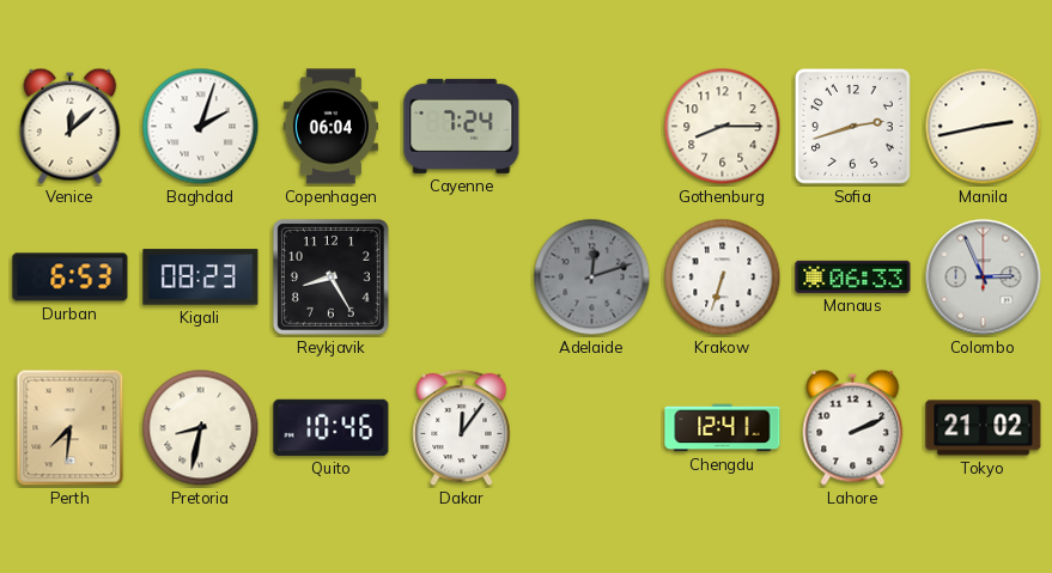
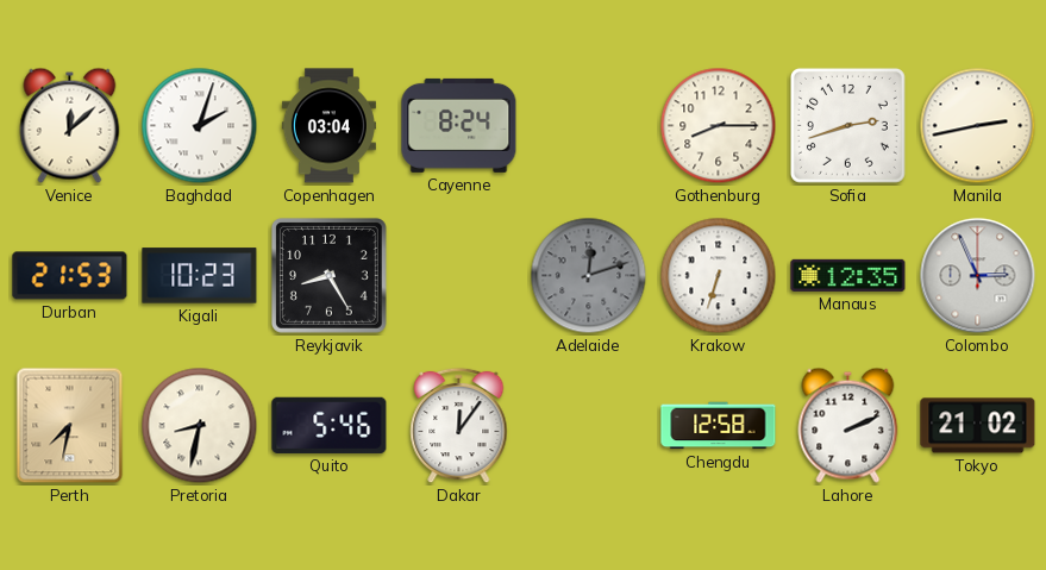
Copenhagen: 06:04 -> 03:04
Cayenne: 7:24 -> 8:24
Durban: 6:53 -> 21:53
Kigali: 08:23 -> 10:23
Manaus: 06:33 -> 12:35
Perth: 7:31 -> 7:32
Quito: 10:46 -> 5:46
Chengdu: 12:41 -> 12:58
